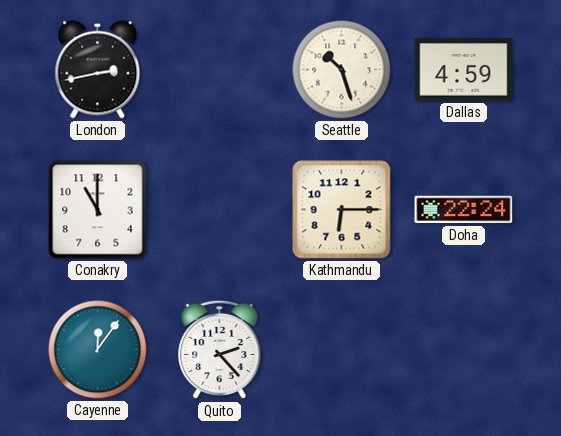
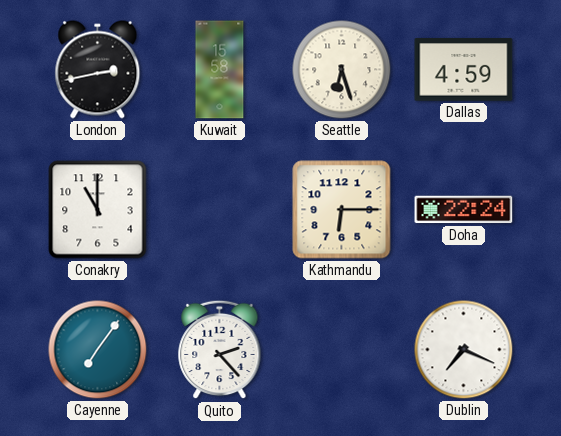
Kuwait: none -> 15:58
Seattle: 10:27 -> 6:27
Cayenne: 12:06 -> 7:06
Dublin: none -> 7:19
